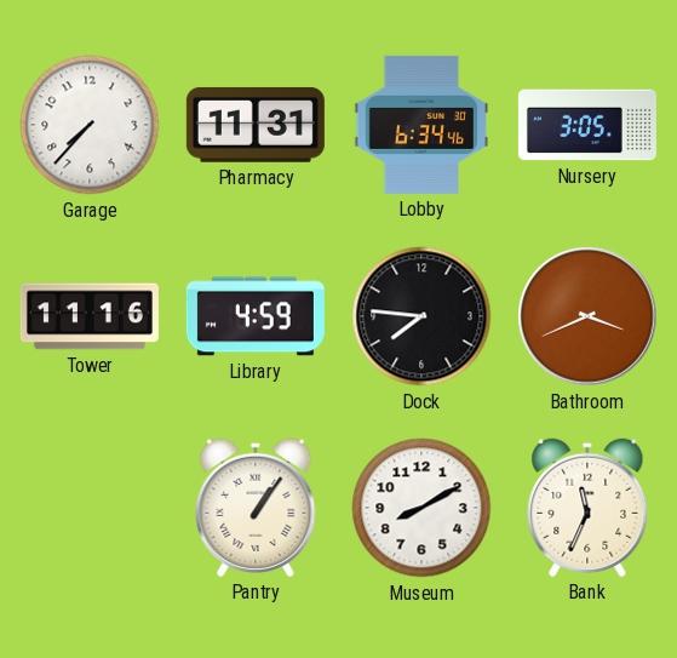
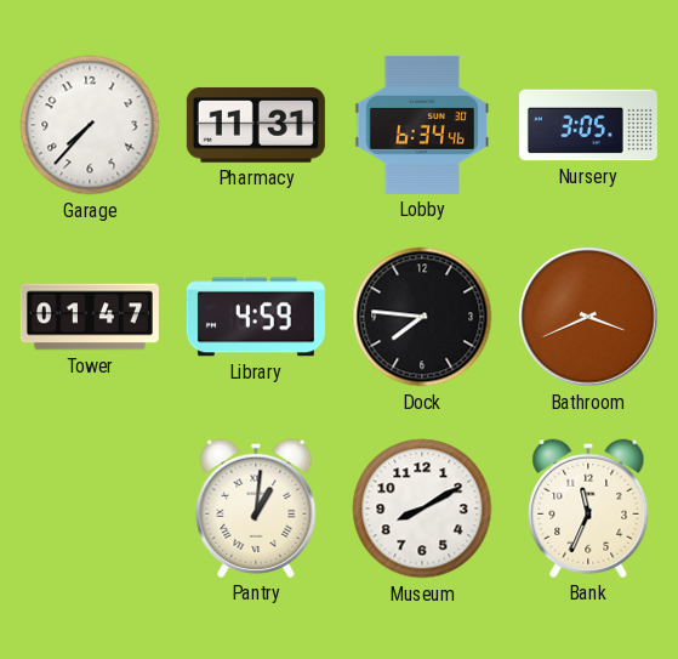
Tower: 11:16 -> 01:47
Pantry: 1:06 -> 1:01
